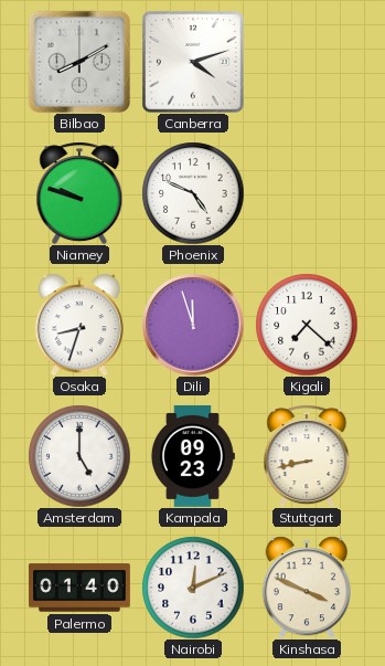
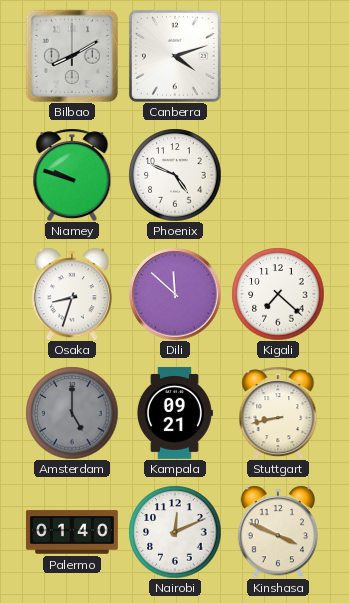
Dili: 11:57 -> 11:52
Amsterdam dial: white -> grey
Kampala: 09:23 -> 09:21
